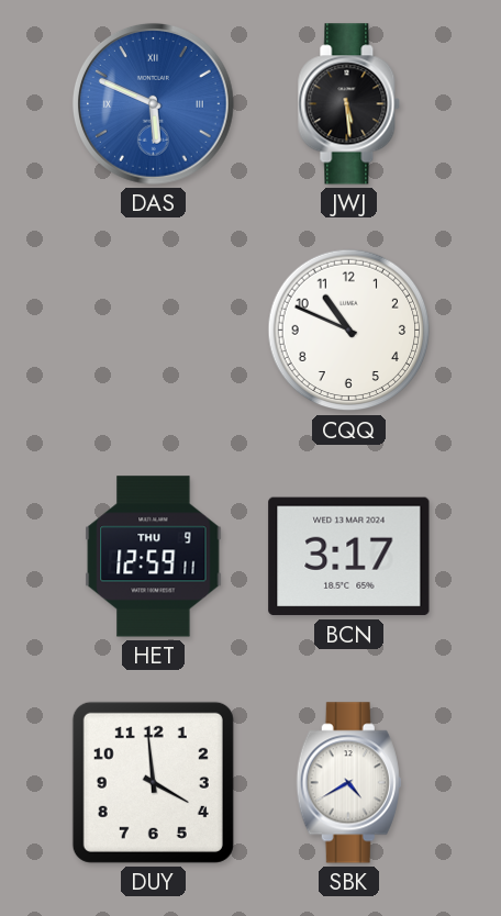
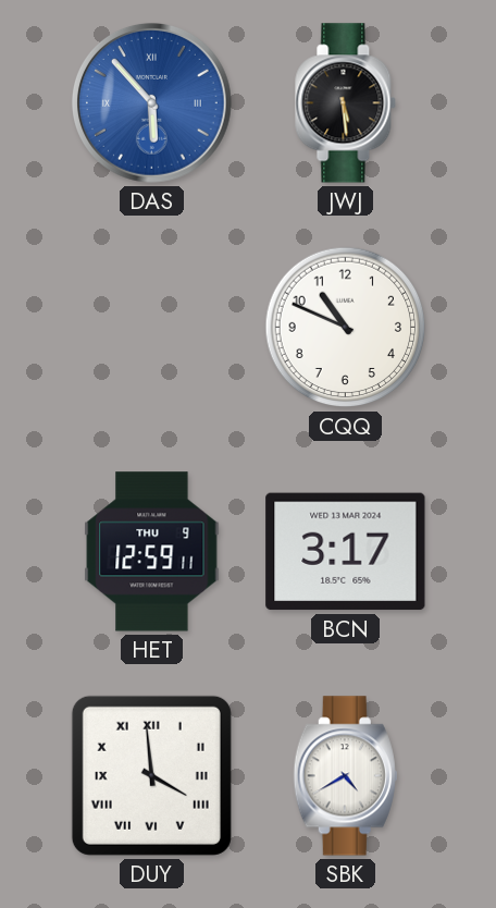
DAS: 5:49 -> 5:53
DUY numerals: Arabic -> Roman
